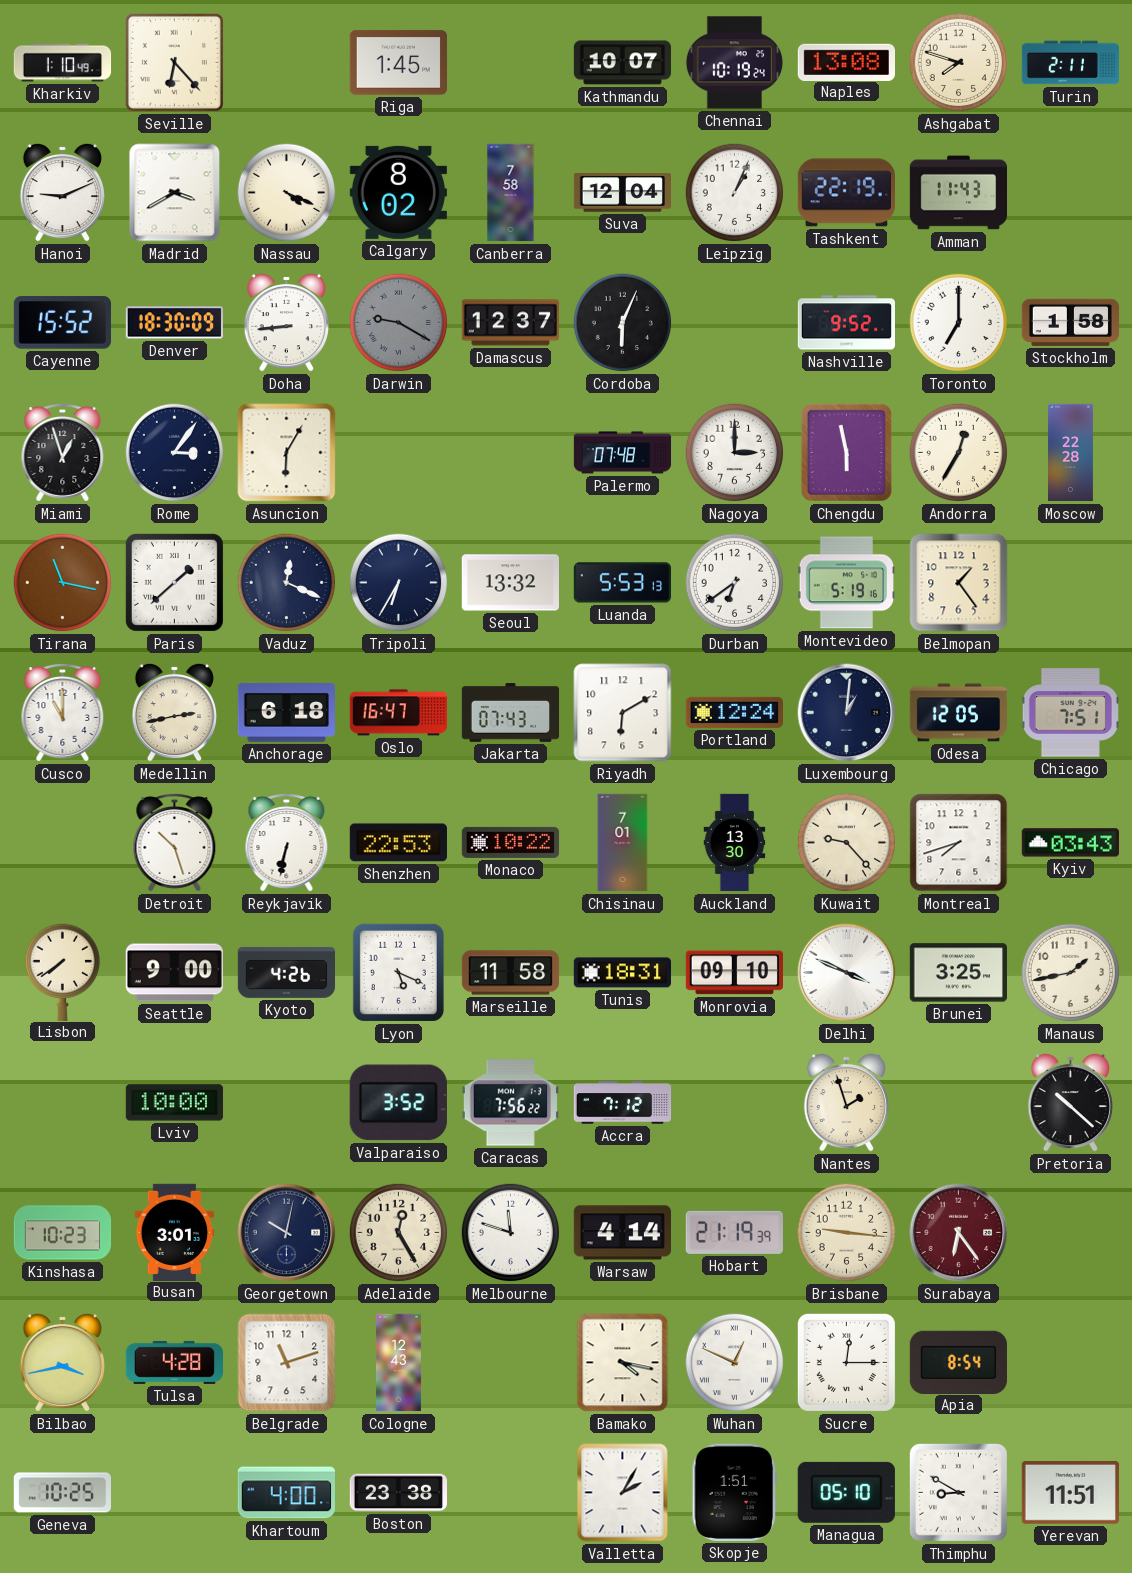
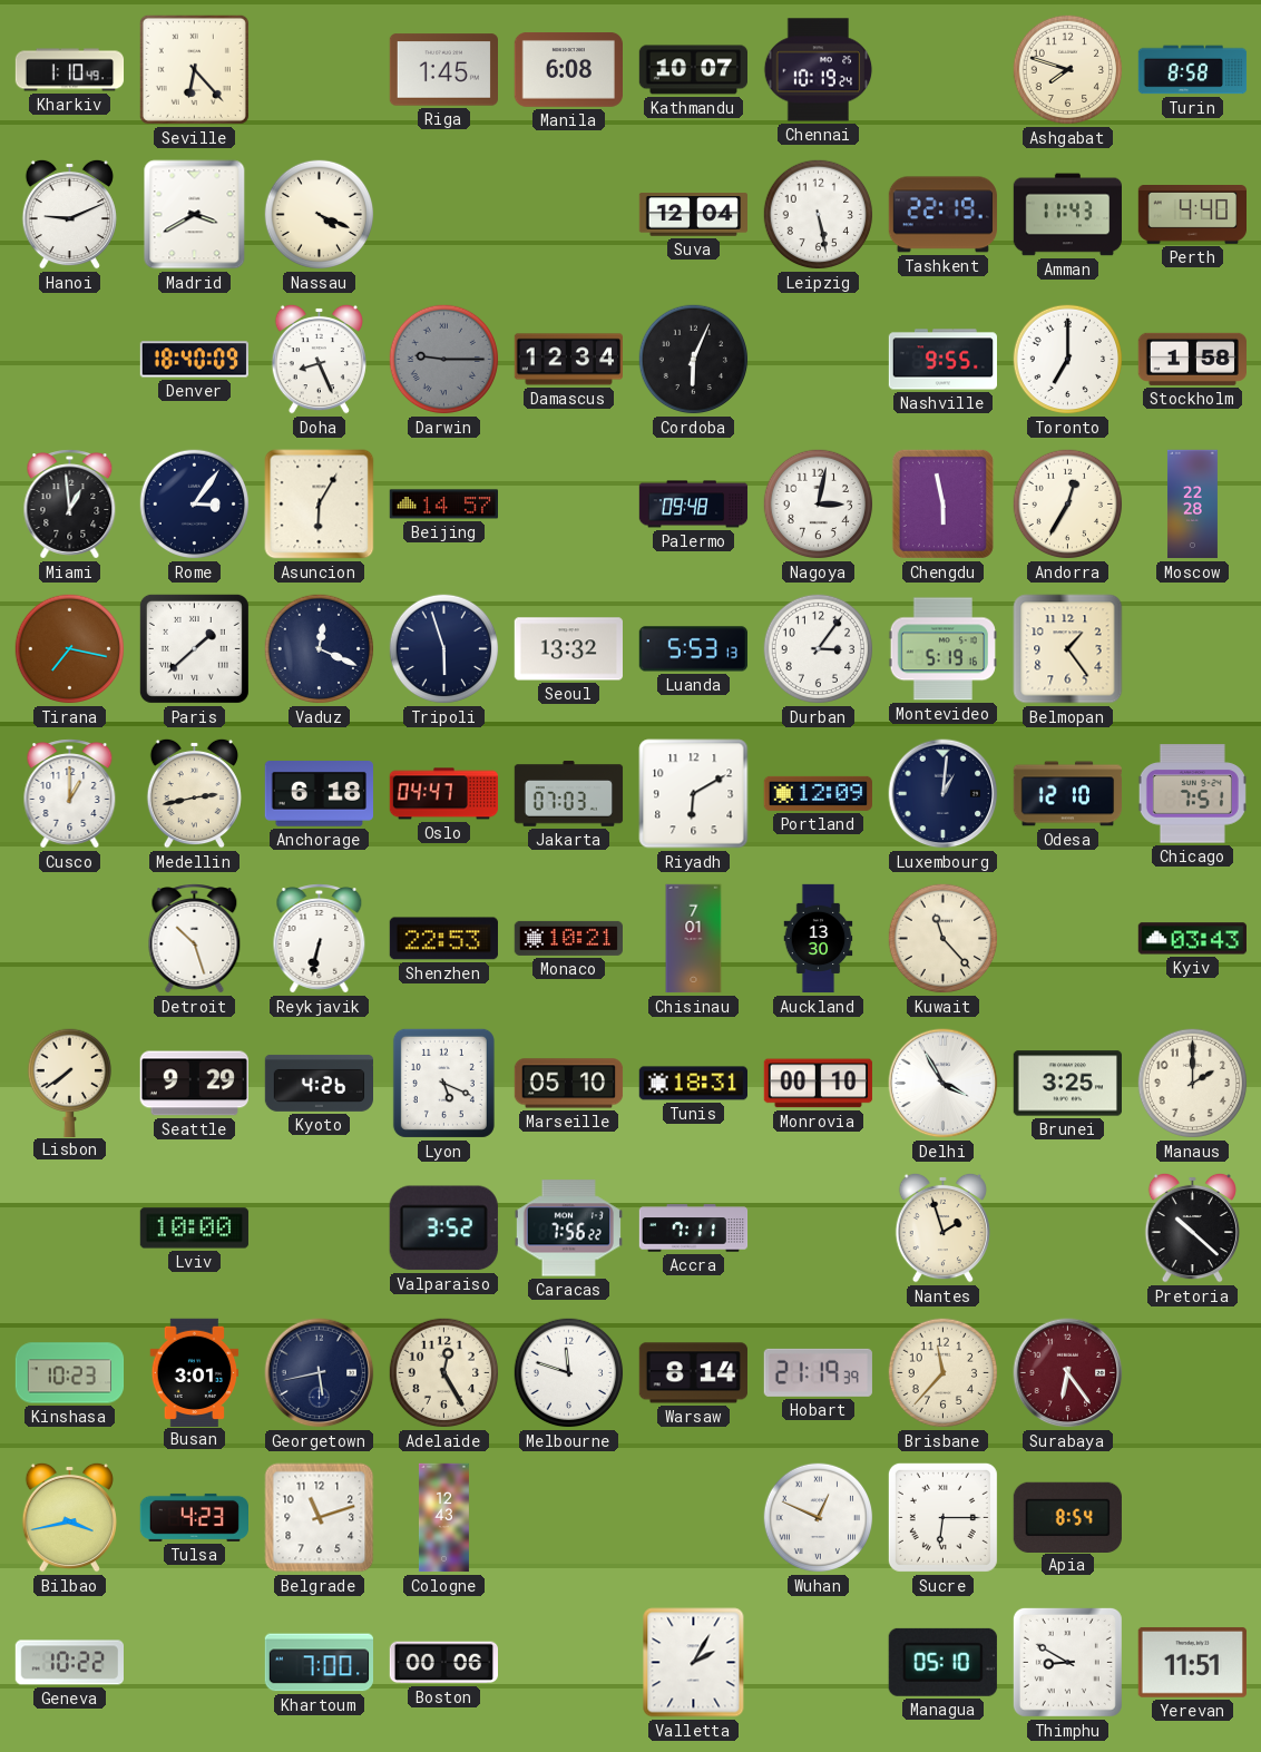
Manila: none -> 6:08
Naples: 13:08 -> none
Turin: 2:11 -> 8:58
Calgary: 8:02 -> none
Canberra: 7:58 -> none
Leipzig: 1:04 -> 5:28
Perth: none -> 4:40
Cayenne: 15:52 -> none
Denver: 18:30 -> 18:40
Doha: 8:44 -> 8:26
Darwin: 9:20 -> 9:15
Damascus: 12:37 -> 12:34
Nashville: 9:52 -> 9:55
Miami: 12:57 -> 12:59
Beijing: none -> 14:57
Palermo: 07:48 -> 09:48
Nagoya: 3:00 -> 3:02
Tirana: 11:17 -> 7:17
Tripoli: 6:35 -> 5:57
Durban: 6:39 -> 3:06
Cusco: 11:00 -> 1:00
Oslo: 16:47 -> 04:47
Jakarta: 07:43 -> 07:03
Portland: 12:24 -> 12:09
Odesa: 12:05 -> 12:10
Monaco: 10:22 -> 10:21
Kuwait: 9:23 -> 11:23
Montreal: 7:42 -> none
Seattle: 9:00 -> 9:29
Marseille: 11:58 -> 05:10
Monrovia: 09:10 -> 00:10
Delhi: 3:49 -> 3:55
Manaus: 1:43 -> 2:00
Accra: 7:12 -> 7:11
Georgetown: 10:02 -> 5:43
Warsaw: 4:14 -> 8:14
Brisbane: 9:16 -> 11:37
Tulsa: 4:28 -> 4:23
Bamako: 4:17 -> none
Sucre: 12:15 -> 6:15
Geneva: 10:25 -> 10:22
Khartoum: 4:00 -> 7:00
Boston: 23:38 -> 00:06
Skopje: 1:51 -> none
